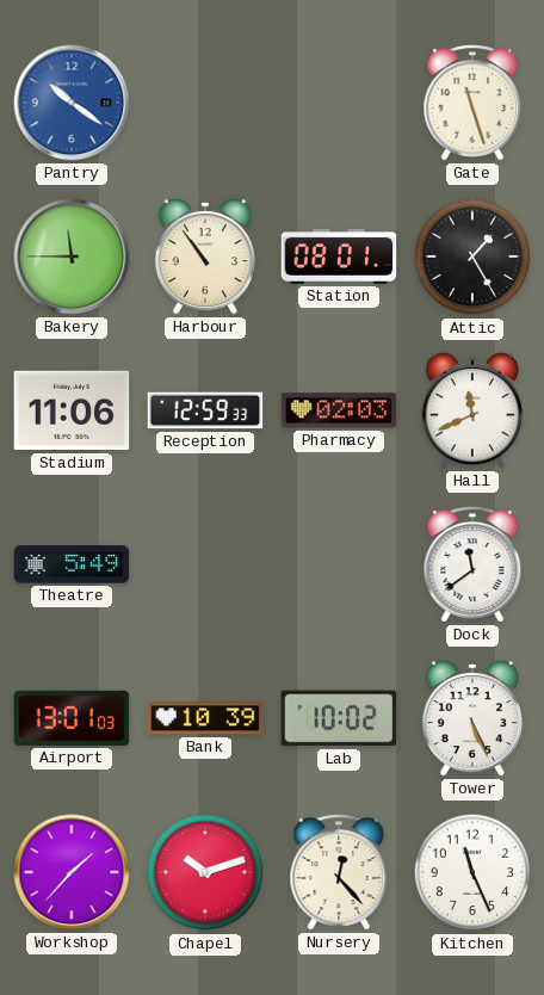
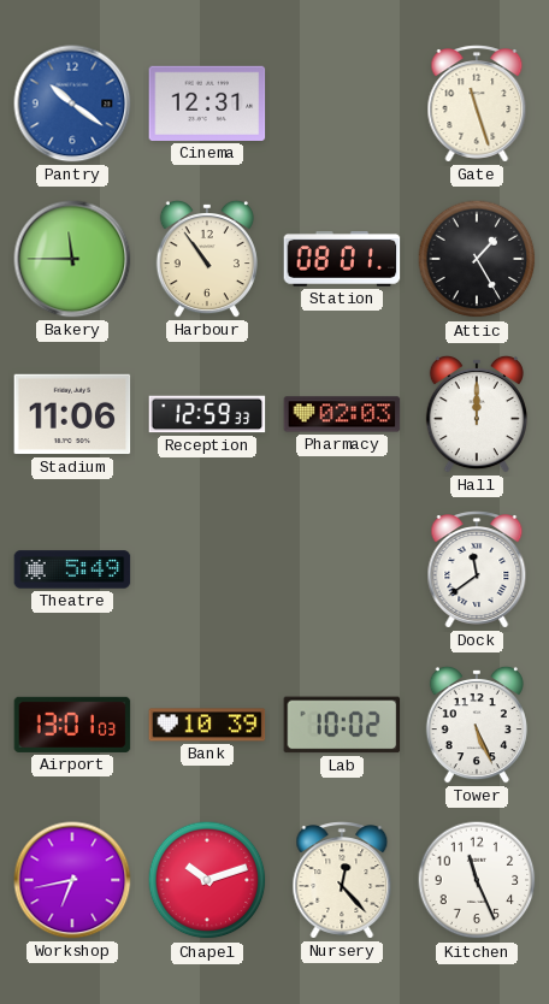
Cinema: none -> 12:31
Hall: 11:41 -> 12:00
Workshop: 1:37 -> 6:43
